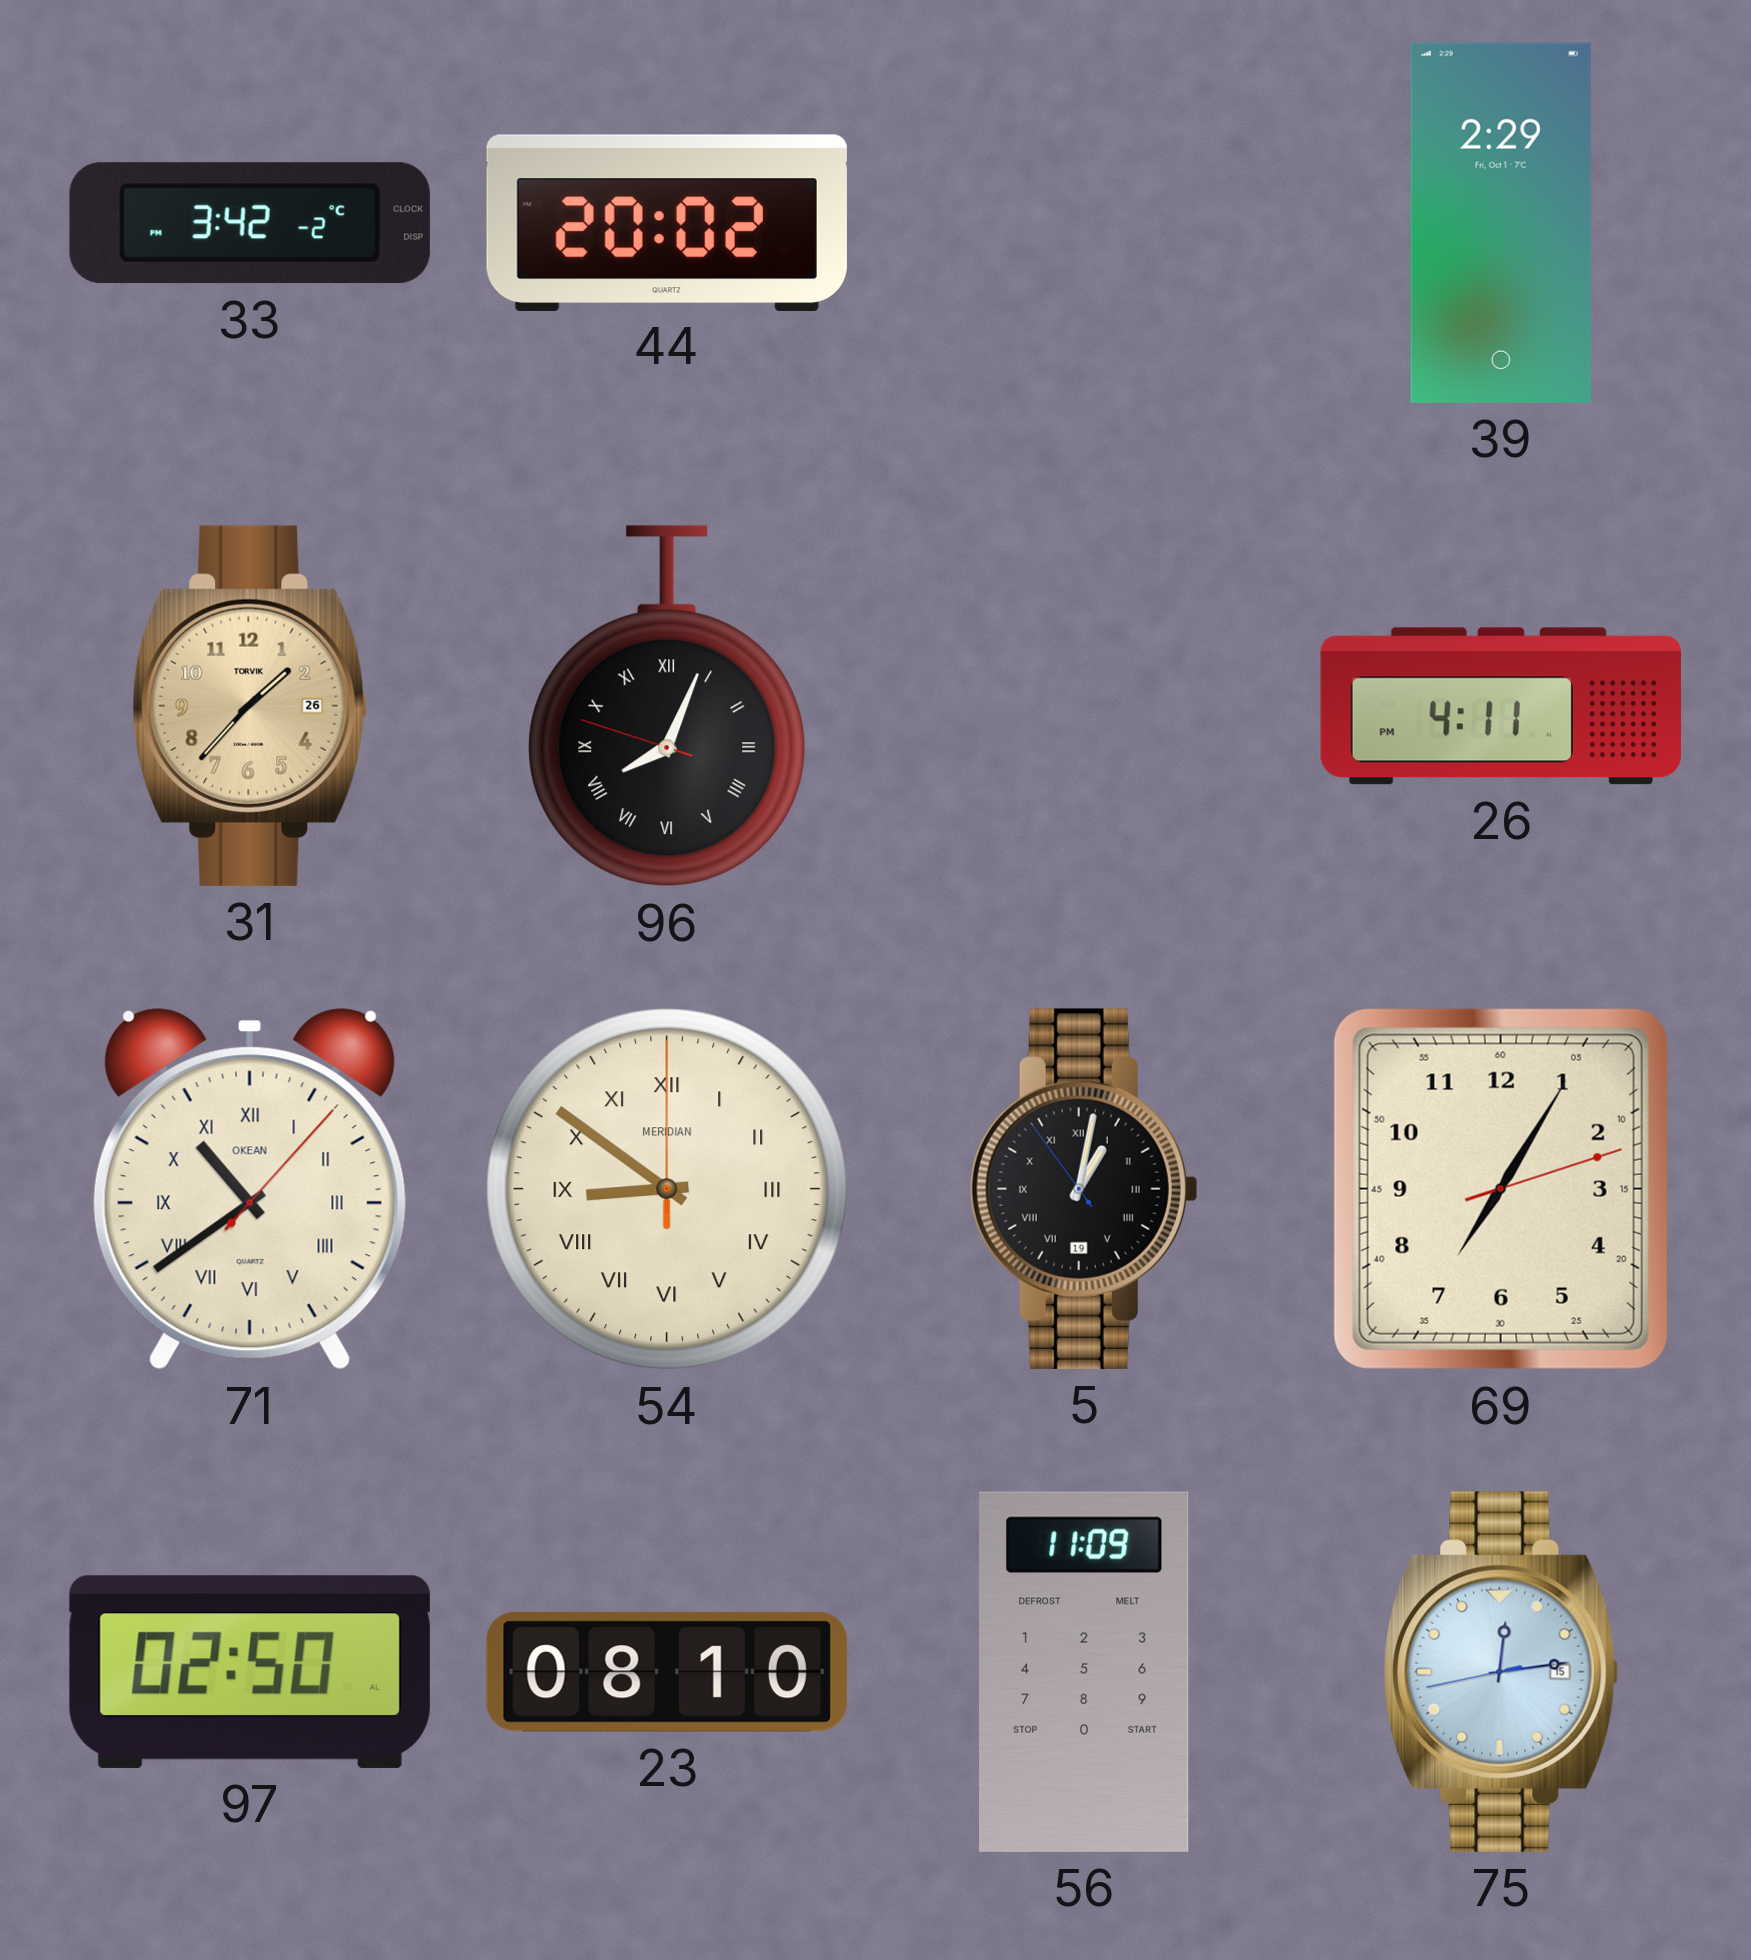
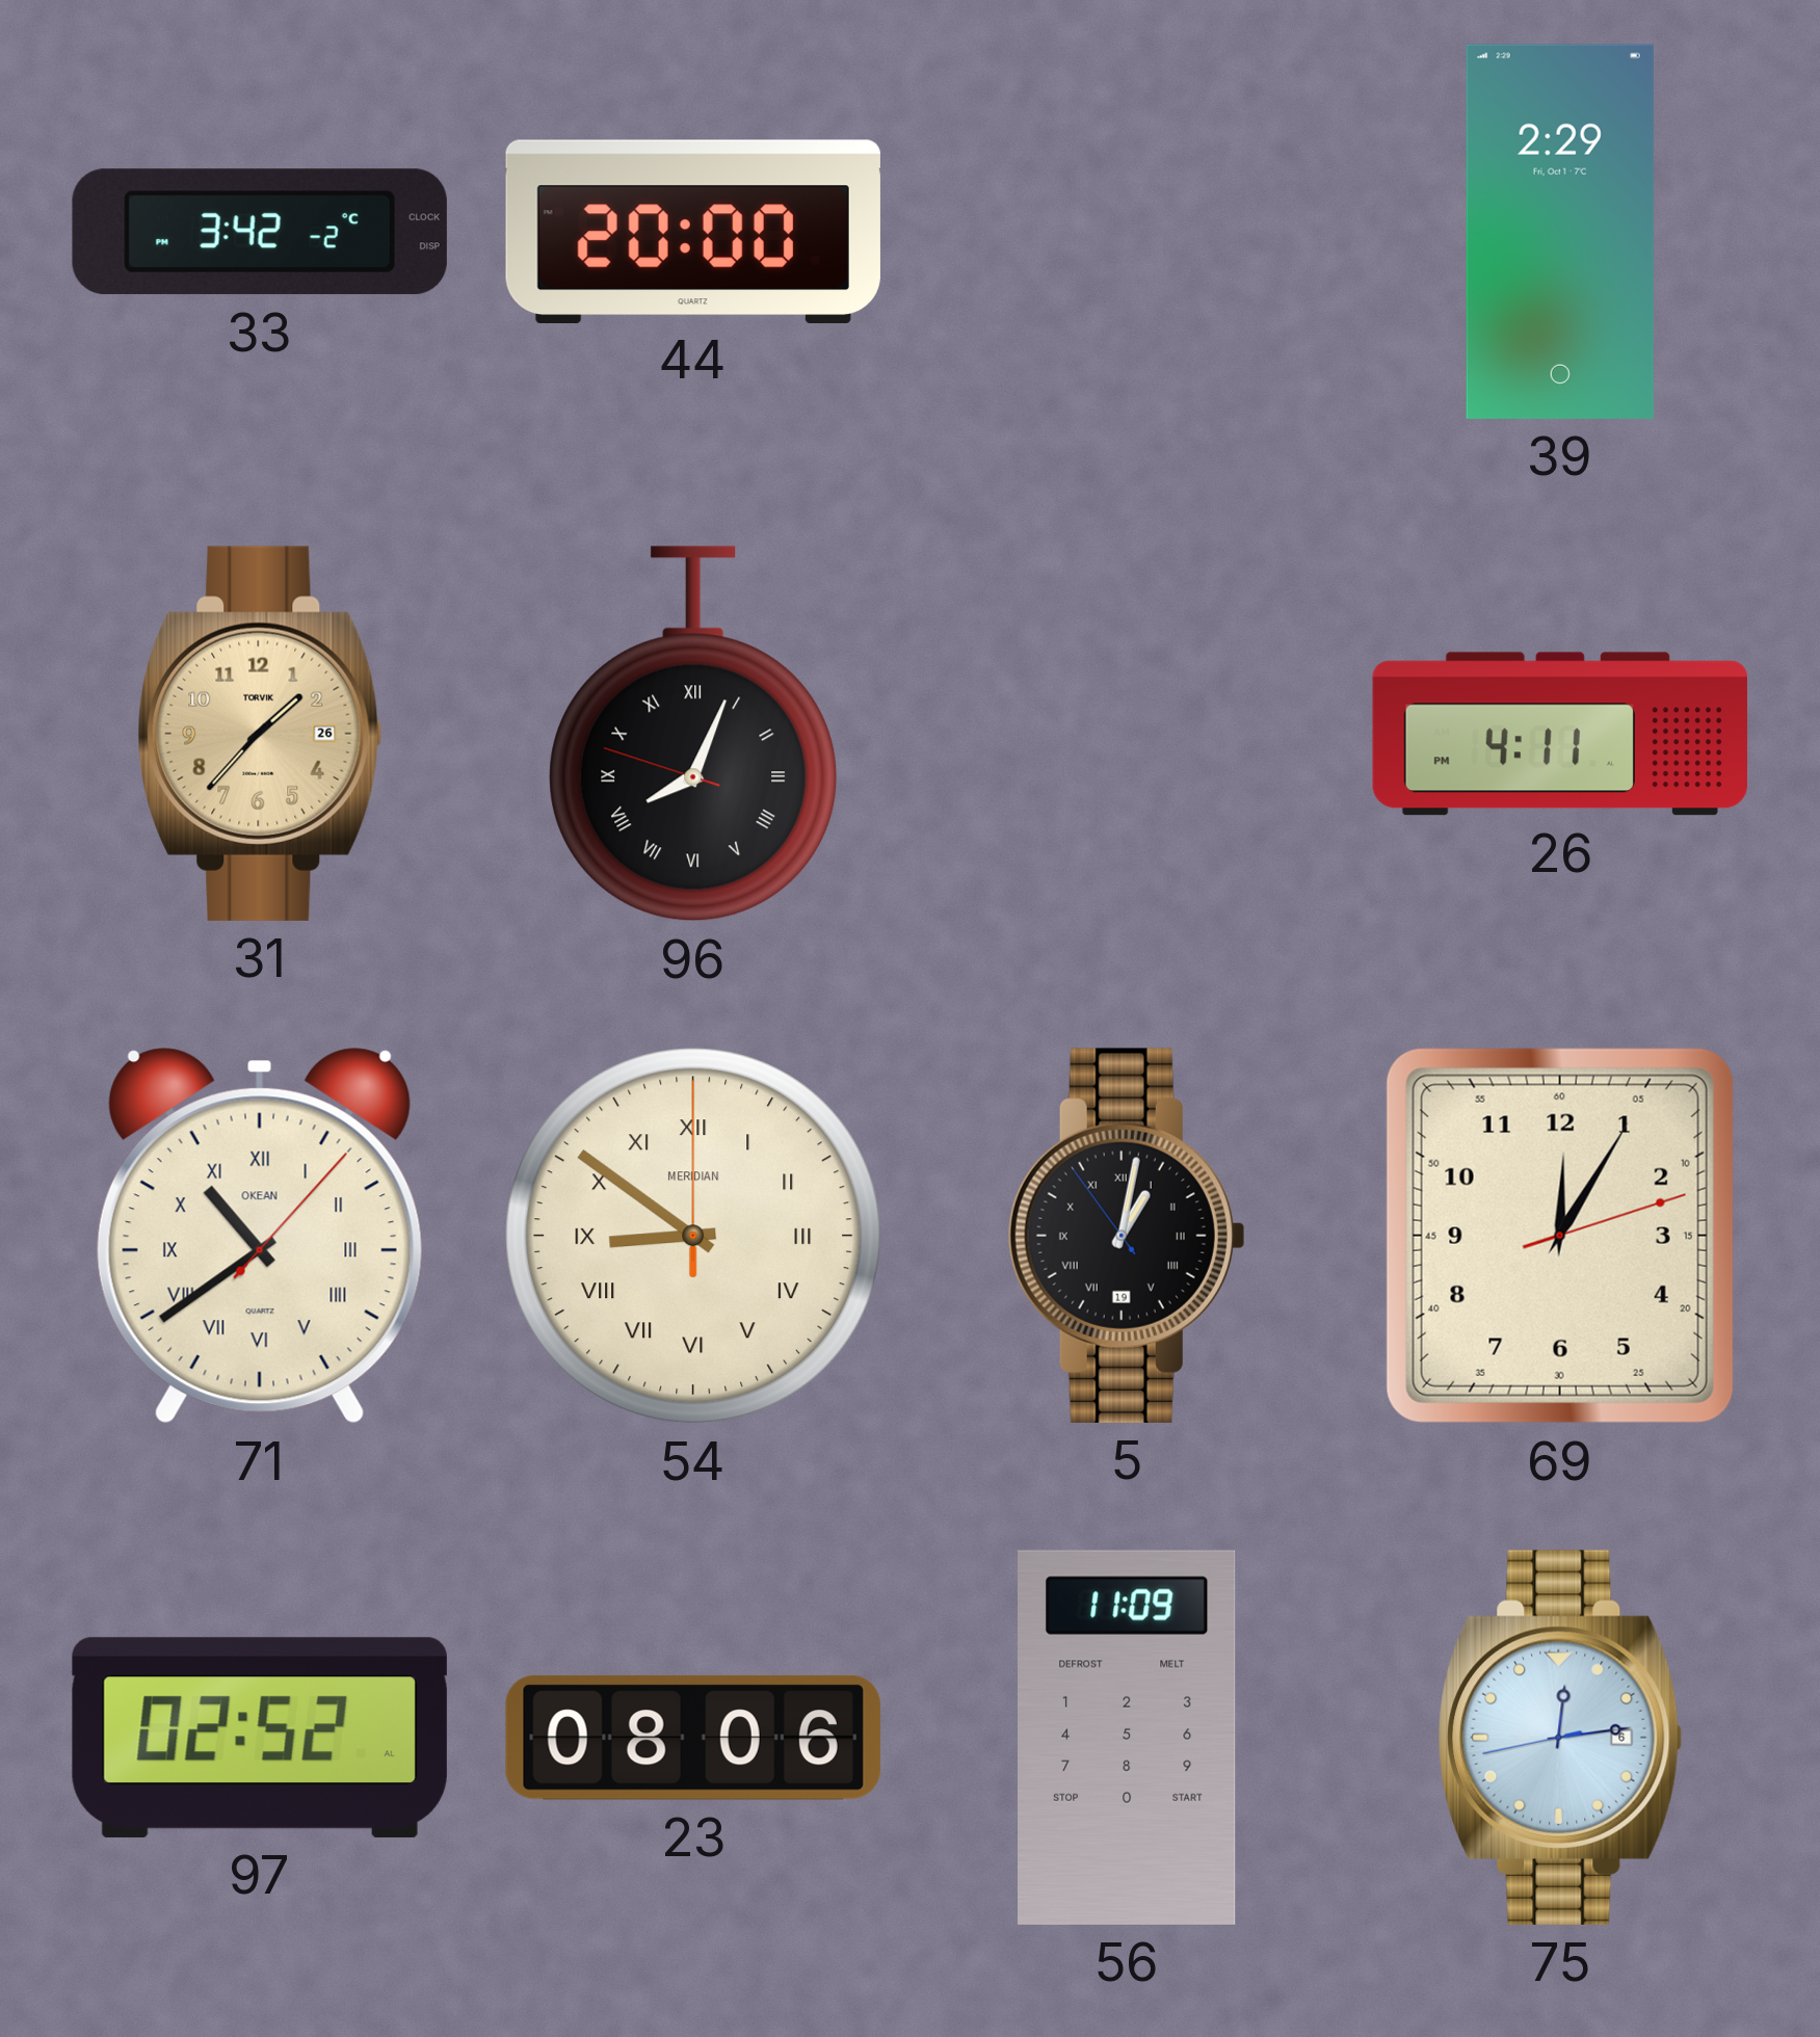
44: 20:02 -> 20:00
69: 7:05 -> 12:05
97: 02:50 -> 02:52
23: 08:10 -> 08:06
75 date: 15 -> 6
